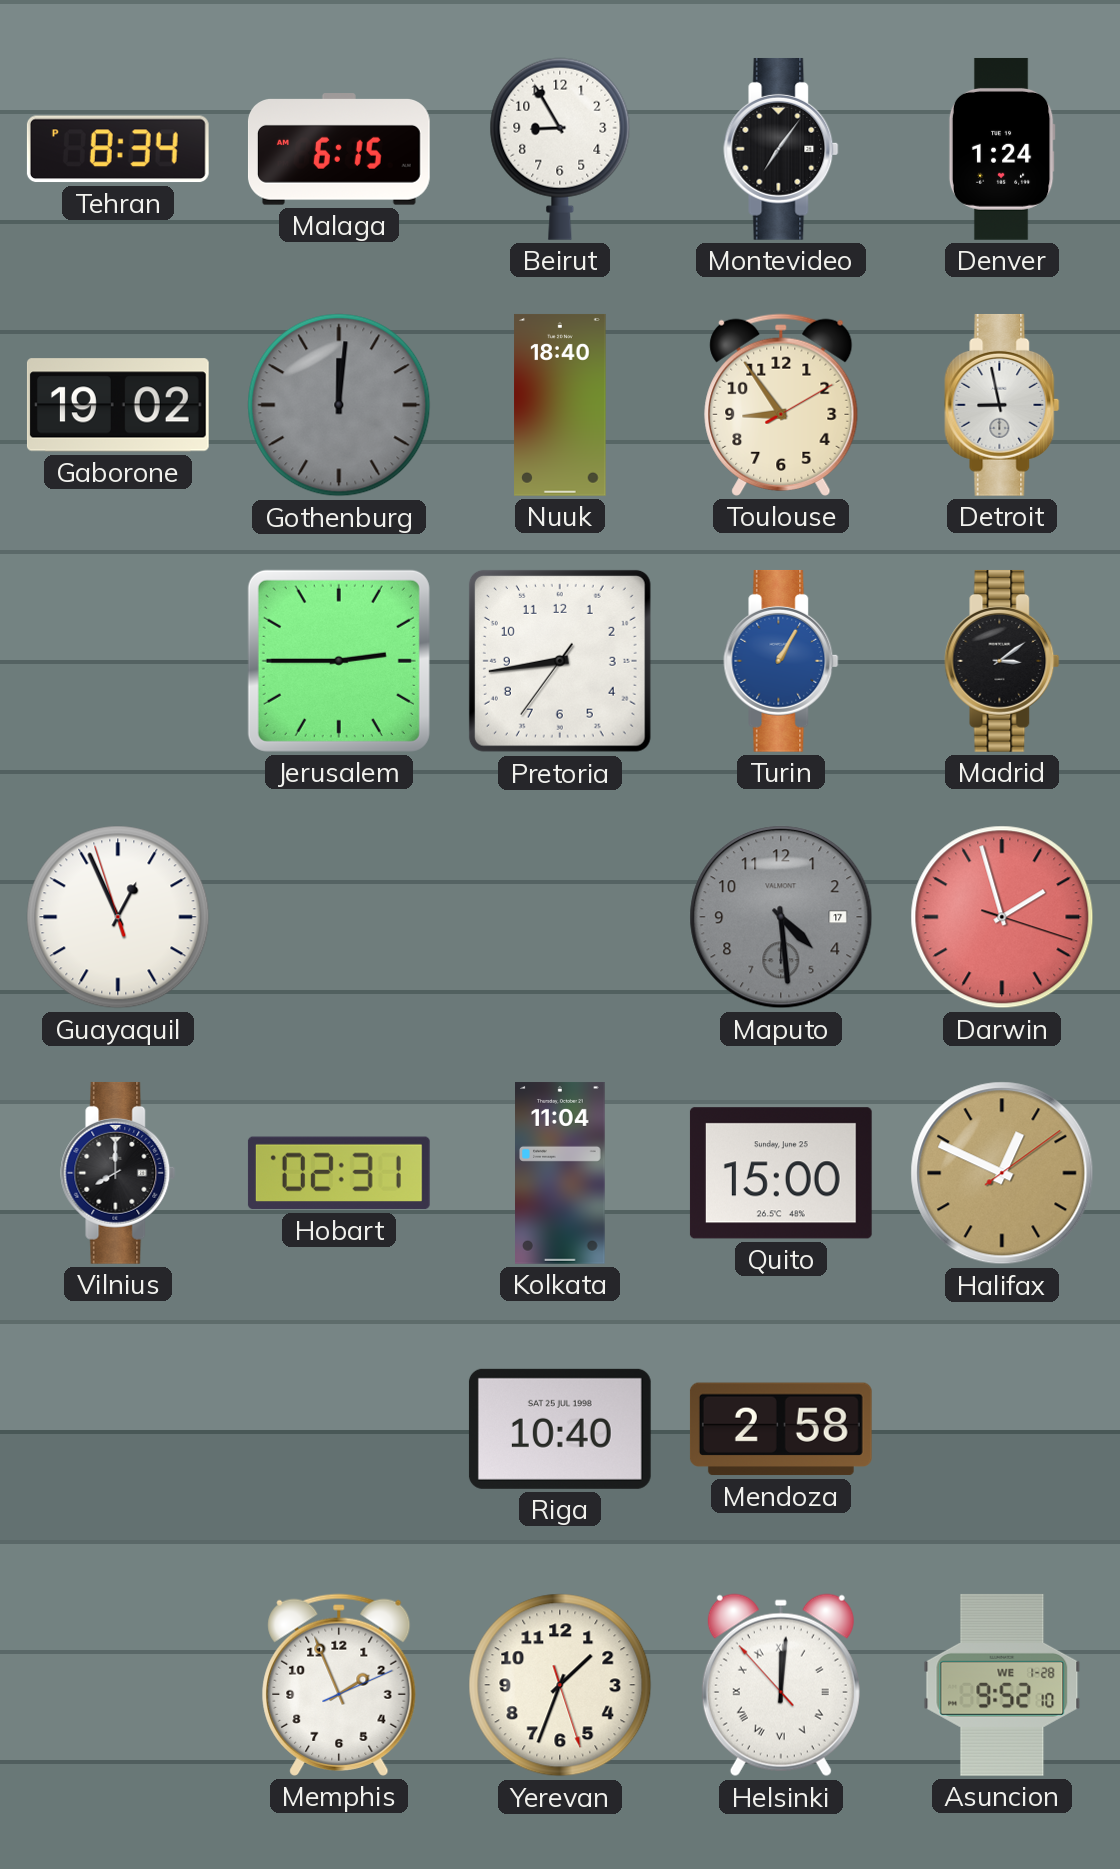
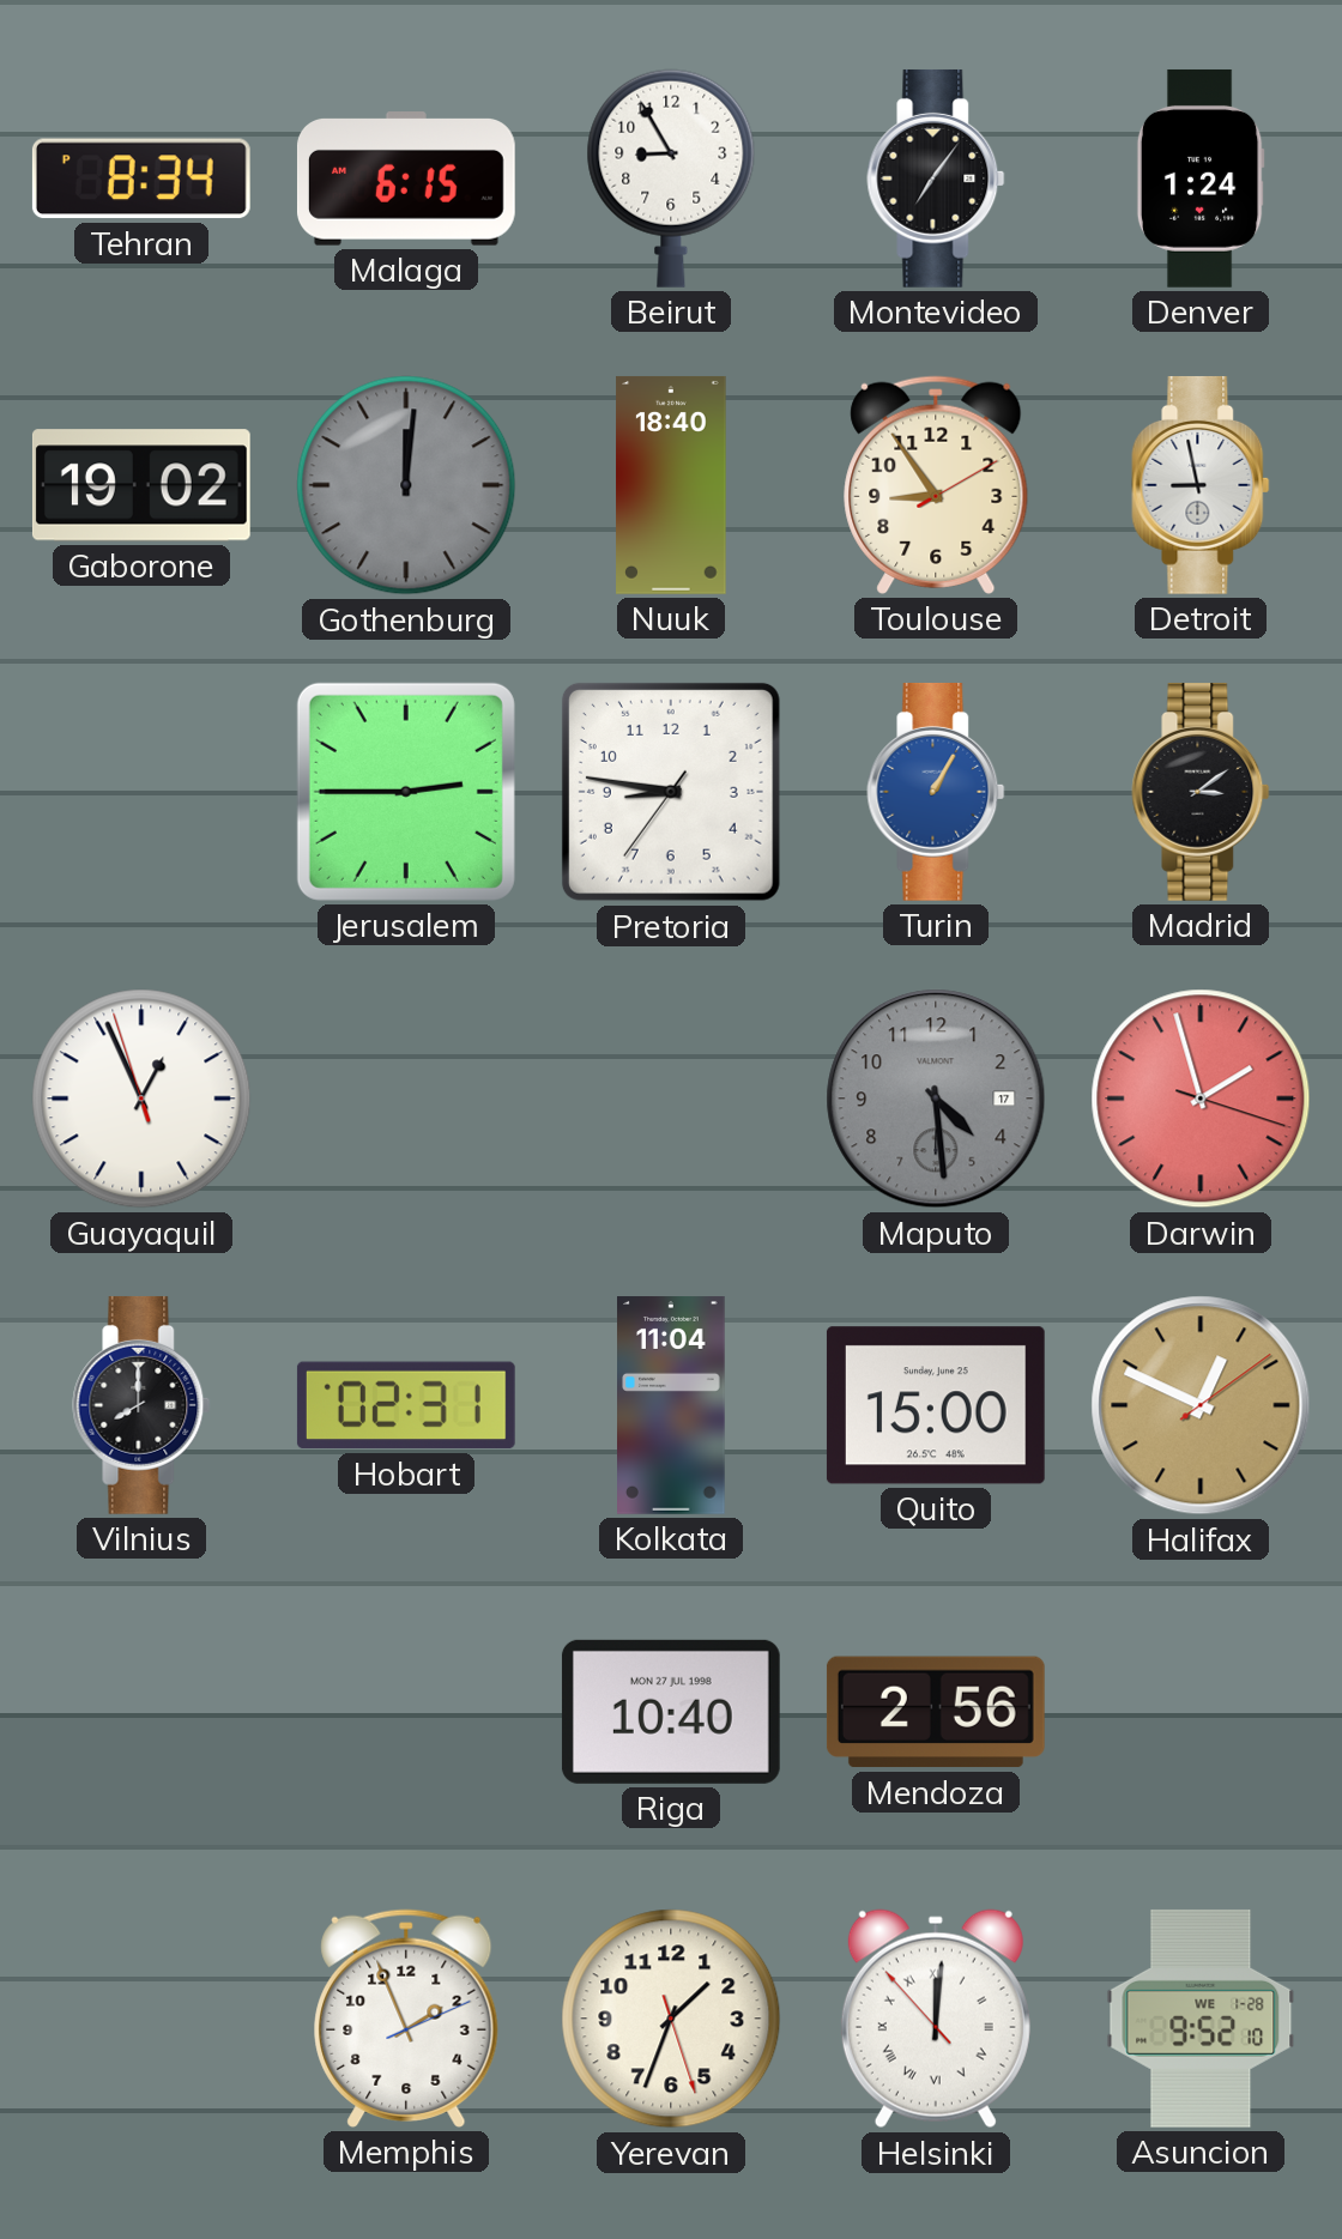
Pretoria: 8:43 -> 8:46
Riga date: SAT 25 JUL 1998 -> MON 27 JUL 1998
Mendoza: 2:58 -> 2:56
